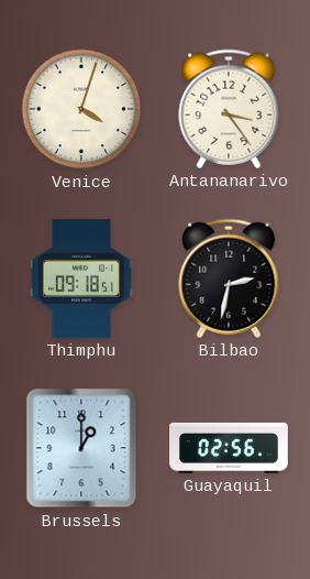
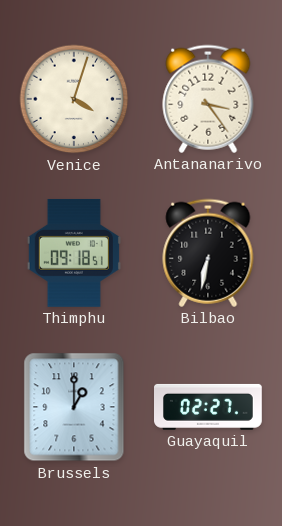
Bilbao: 2:32 -> 6:32
Guayaquil: 02:56 -> 02:27
